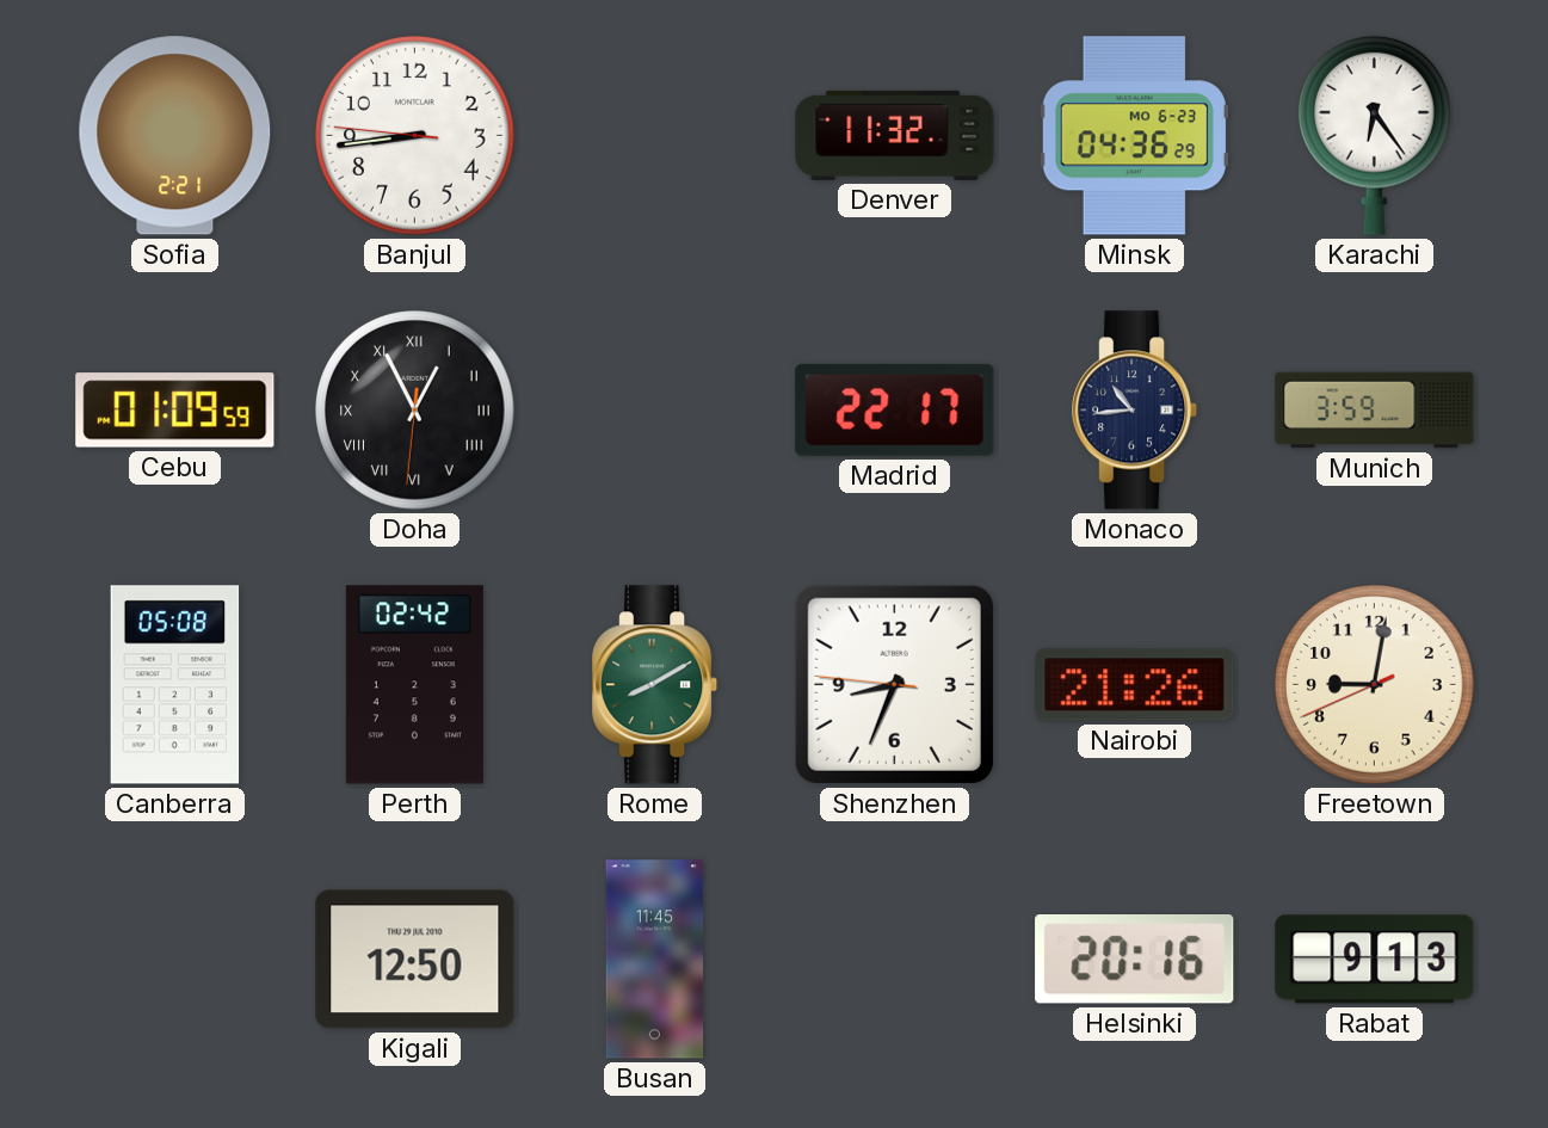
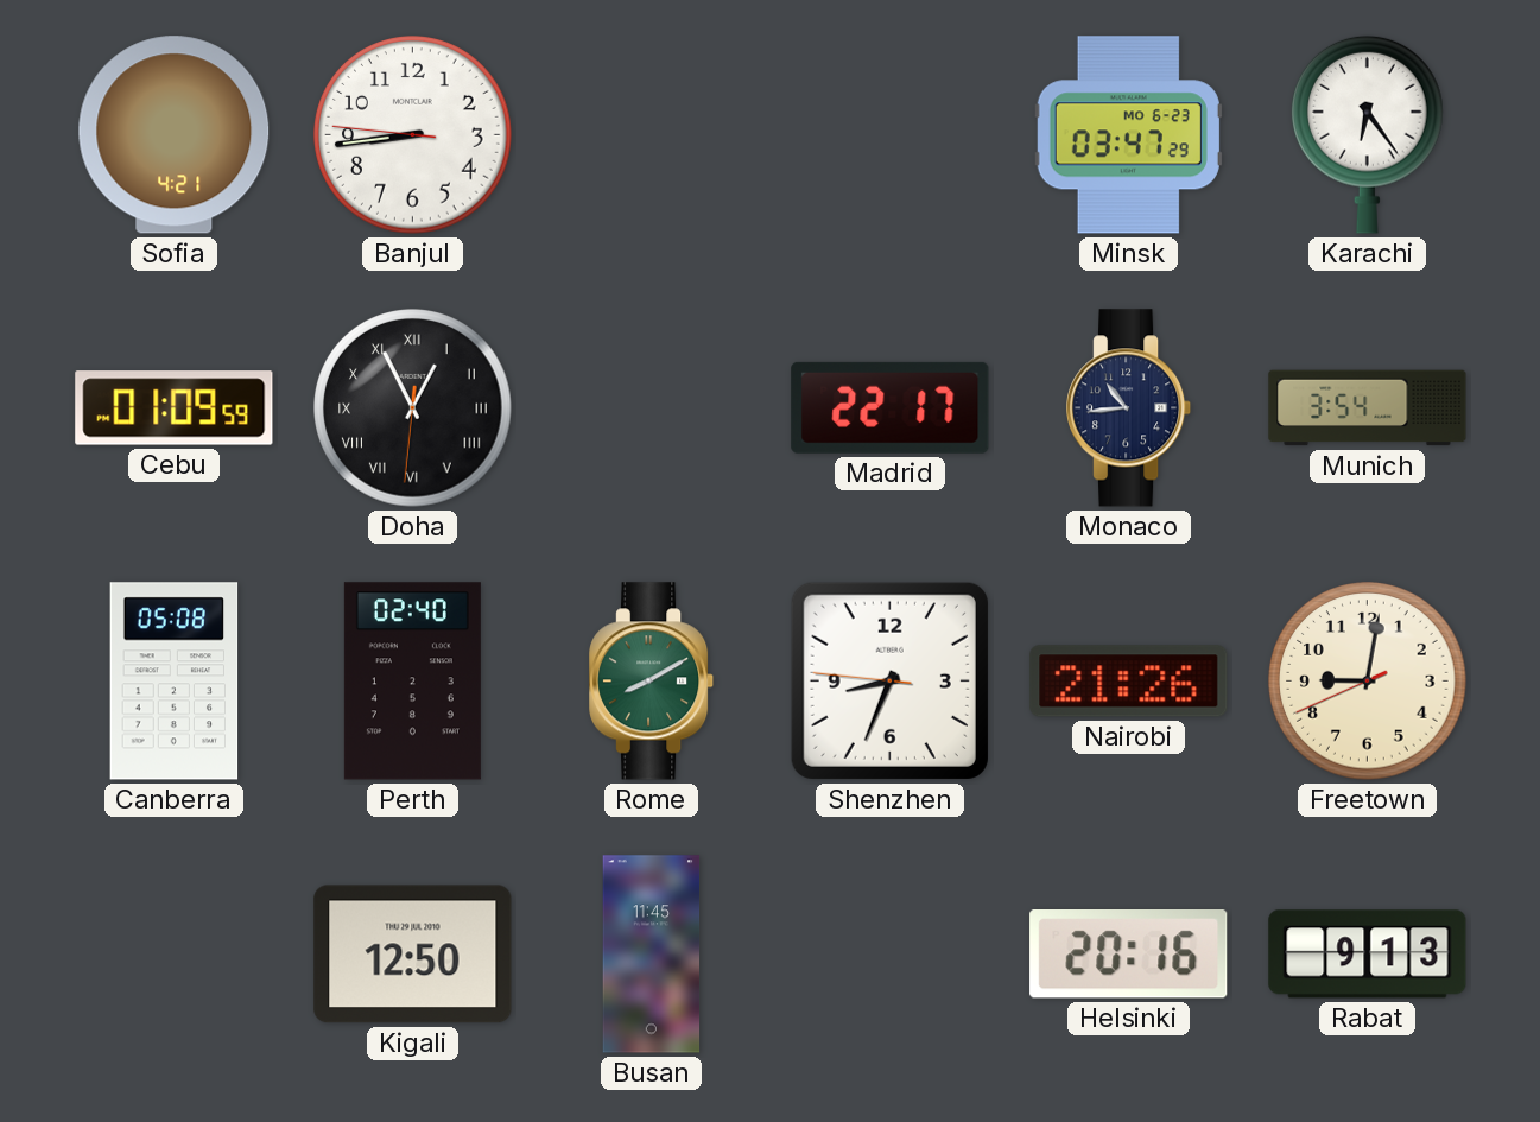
Sofia: 2:21 -> 4:21
Denver: 11:32 -> none
Minsk: 04:36 -> 03:47
Munich: 3:59 -> 3:54
Perth: 02:42 -> 02:40
